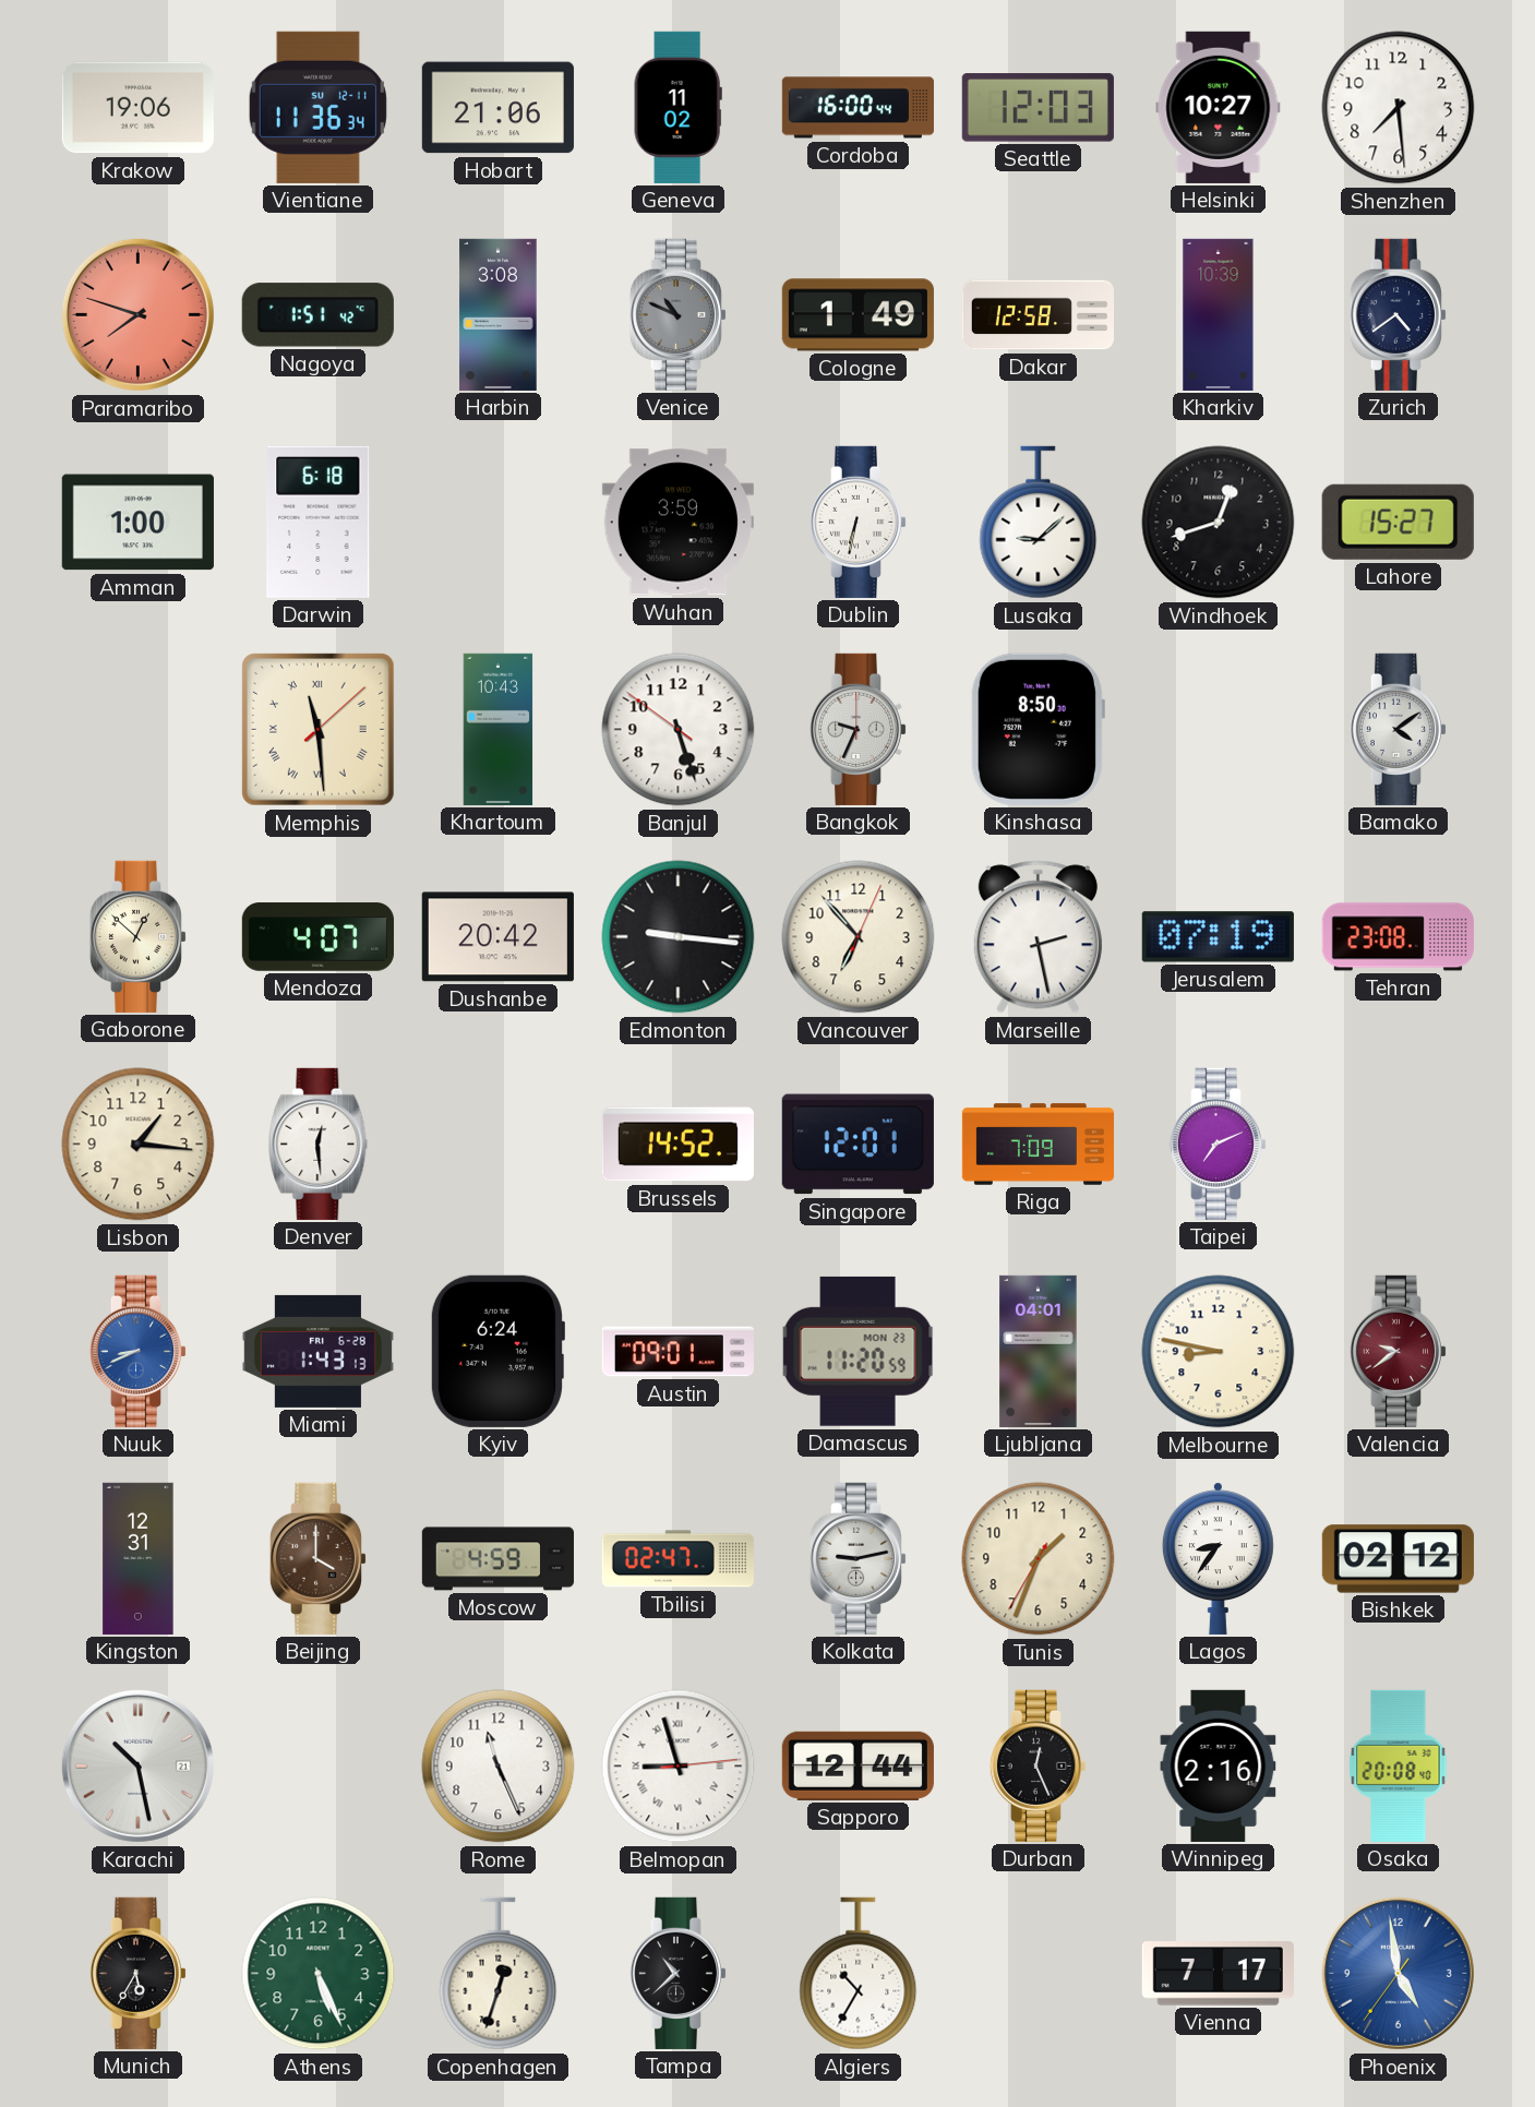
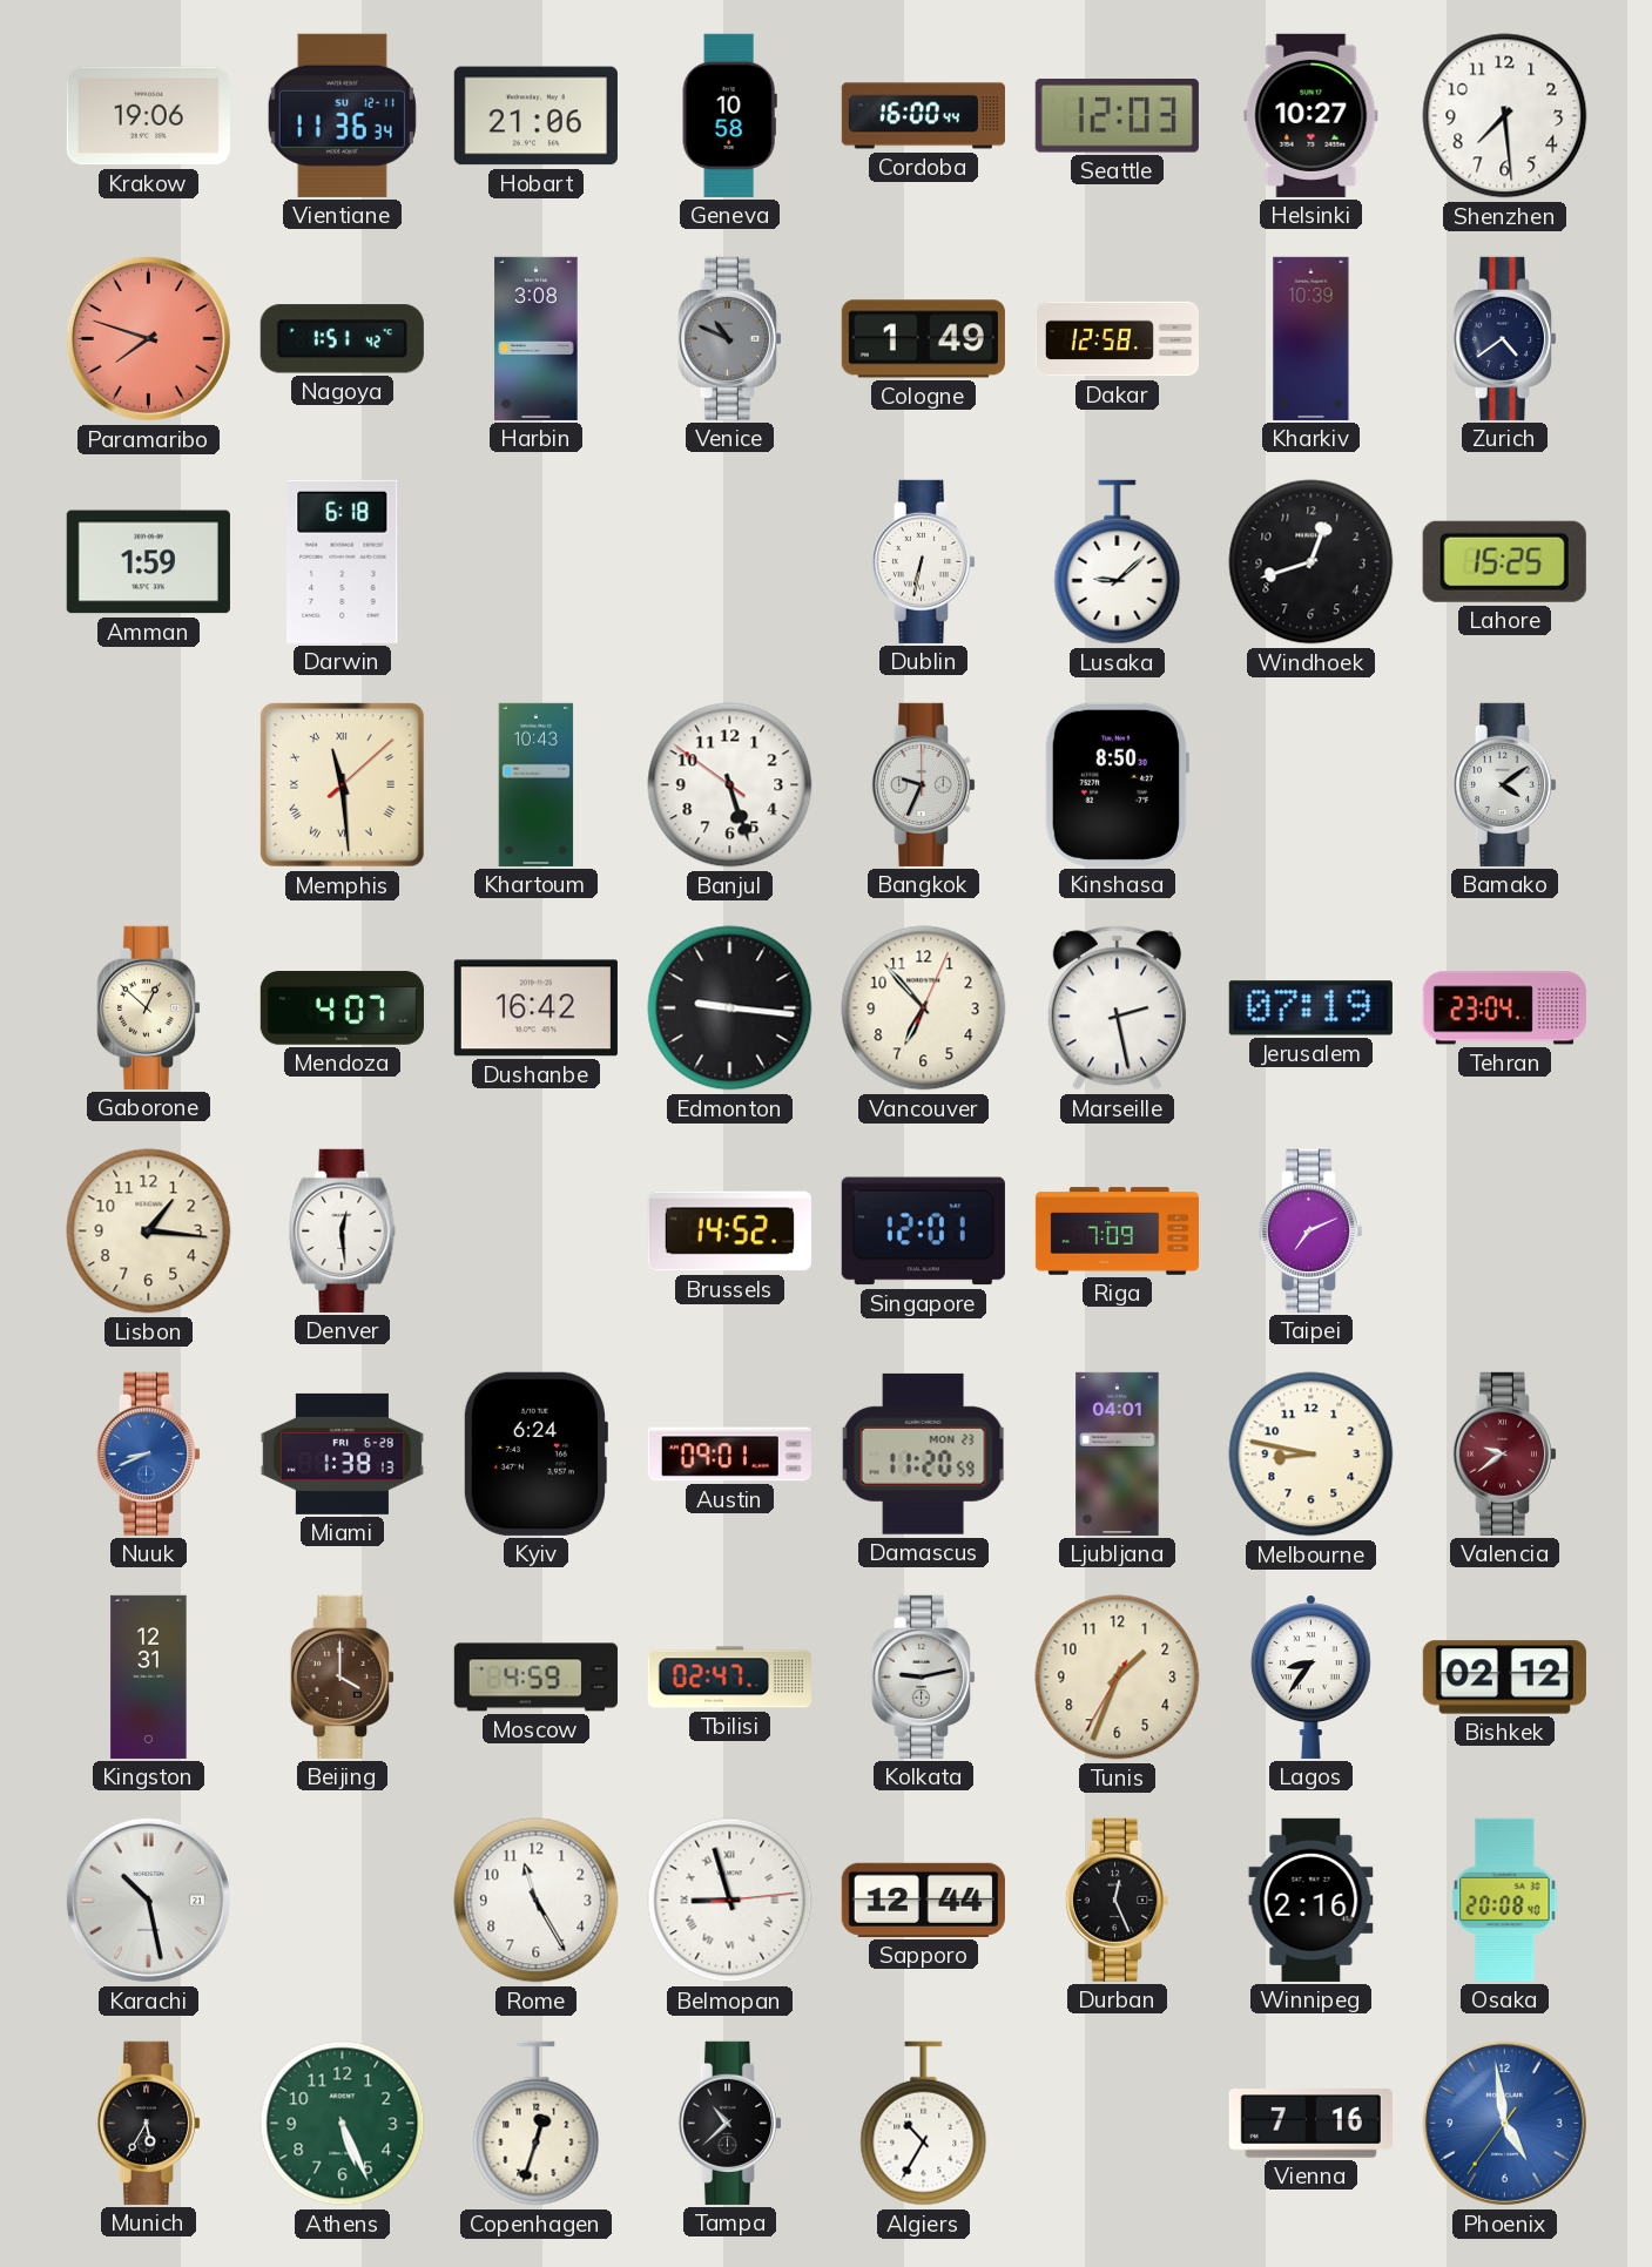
Geneva: 11:02 -> 10:58
Amman: 1:00 -> 1:59
Wuhan: 3:59 -> none
Lahore: 15:27 -> 15:25
Dushanbe: 20:42 -> 16:42
Tehran: 23:08 -> 23:04
Miami: 1:43 -> 1:38
Rome: 11:26 -> 11:25
Vienna: 7:17 -> 7:16
